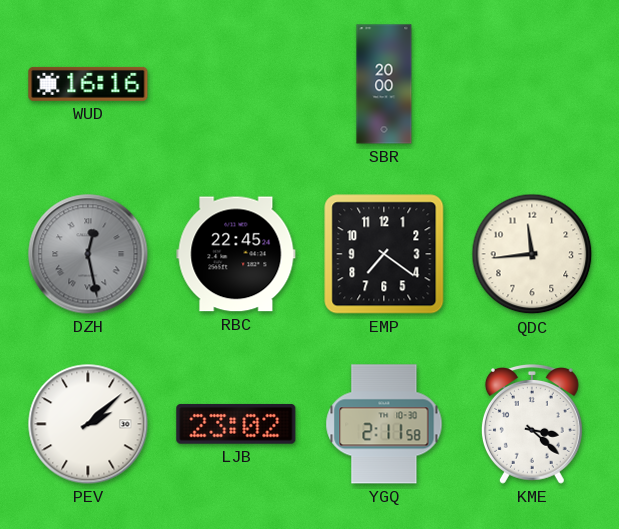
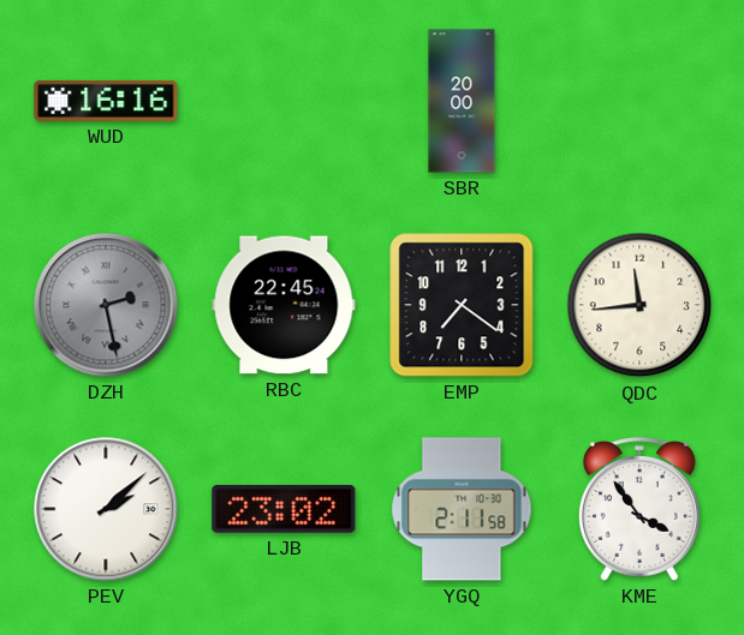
DZH: 12:28 -> 2:28
KME: 3:22 -> 3:54
